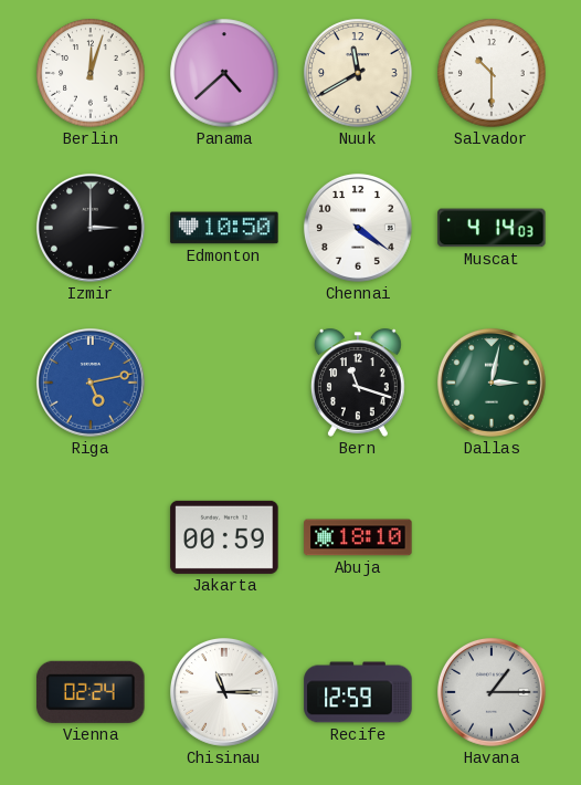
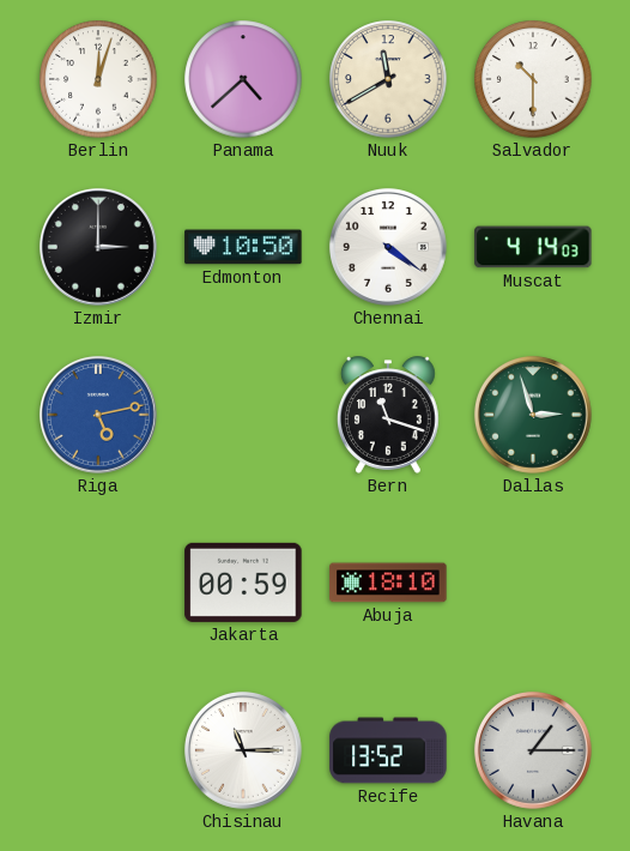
Dallas: 3:02 -> 2:57
Vienna: 02:24 -> none
Recife: 12:59 -> 13:52
